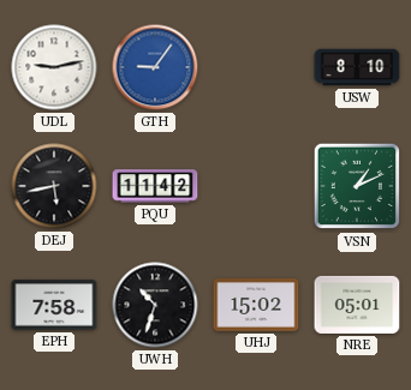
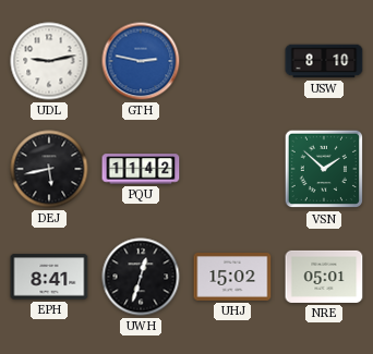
GTH: 9:06 -> 2:47
VSN: 1:11 -> 1:52
EPH: 7:58 -> 8:41
UWH: 10:33 -> 12:33
